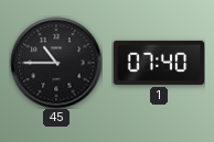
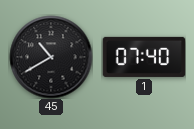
45: 10:45 -> 10:40
